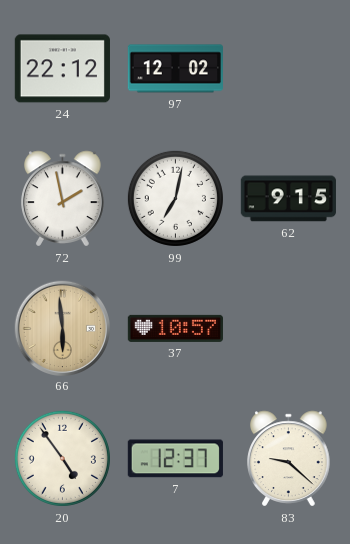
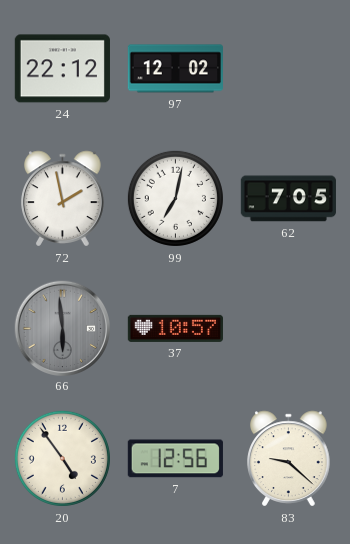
62: 9:15 -> 7:05
66 dial: champagne -> grey
7: 12:37 -> 12:56
